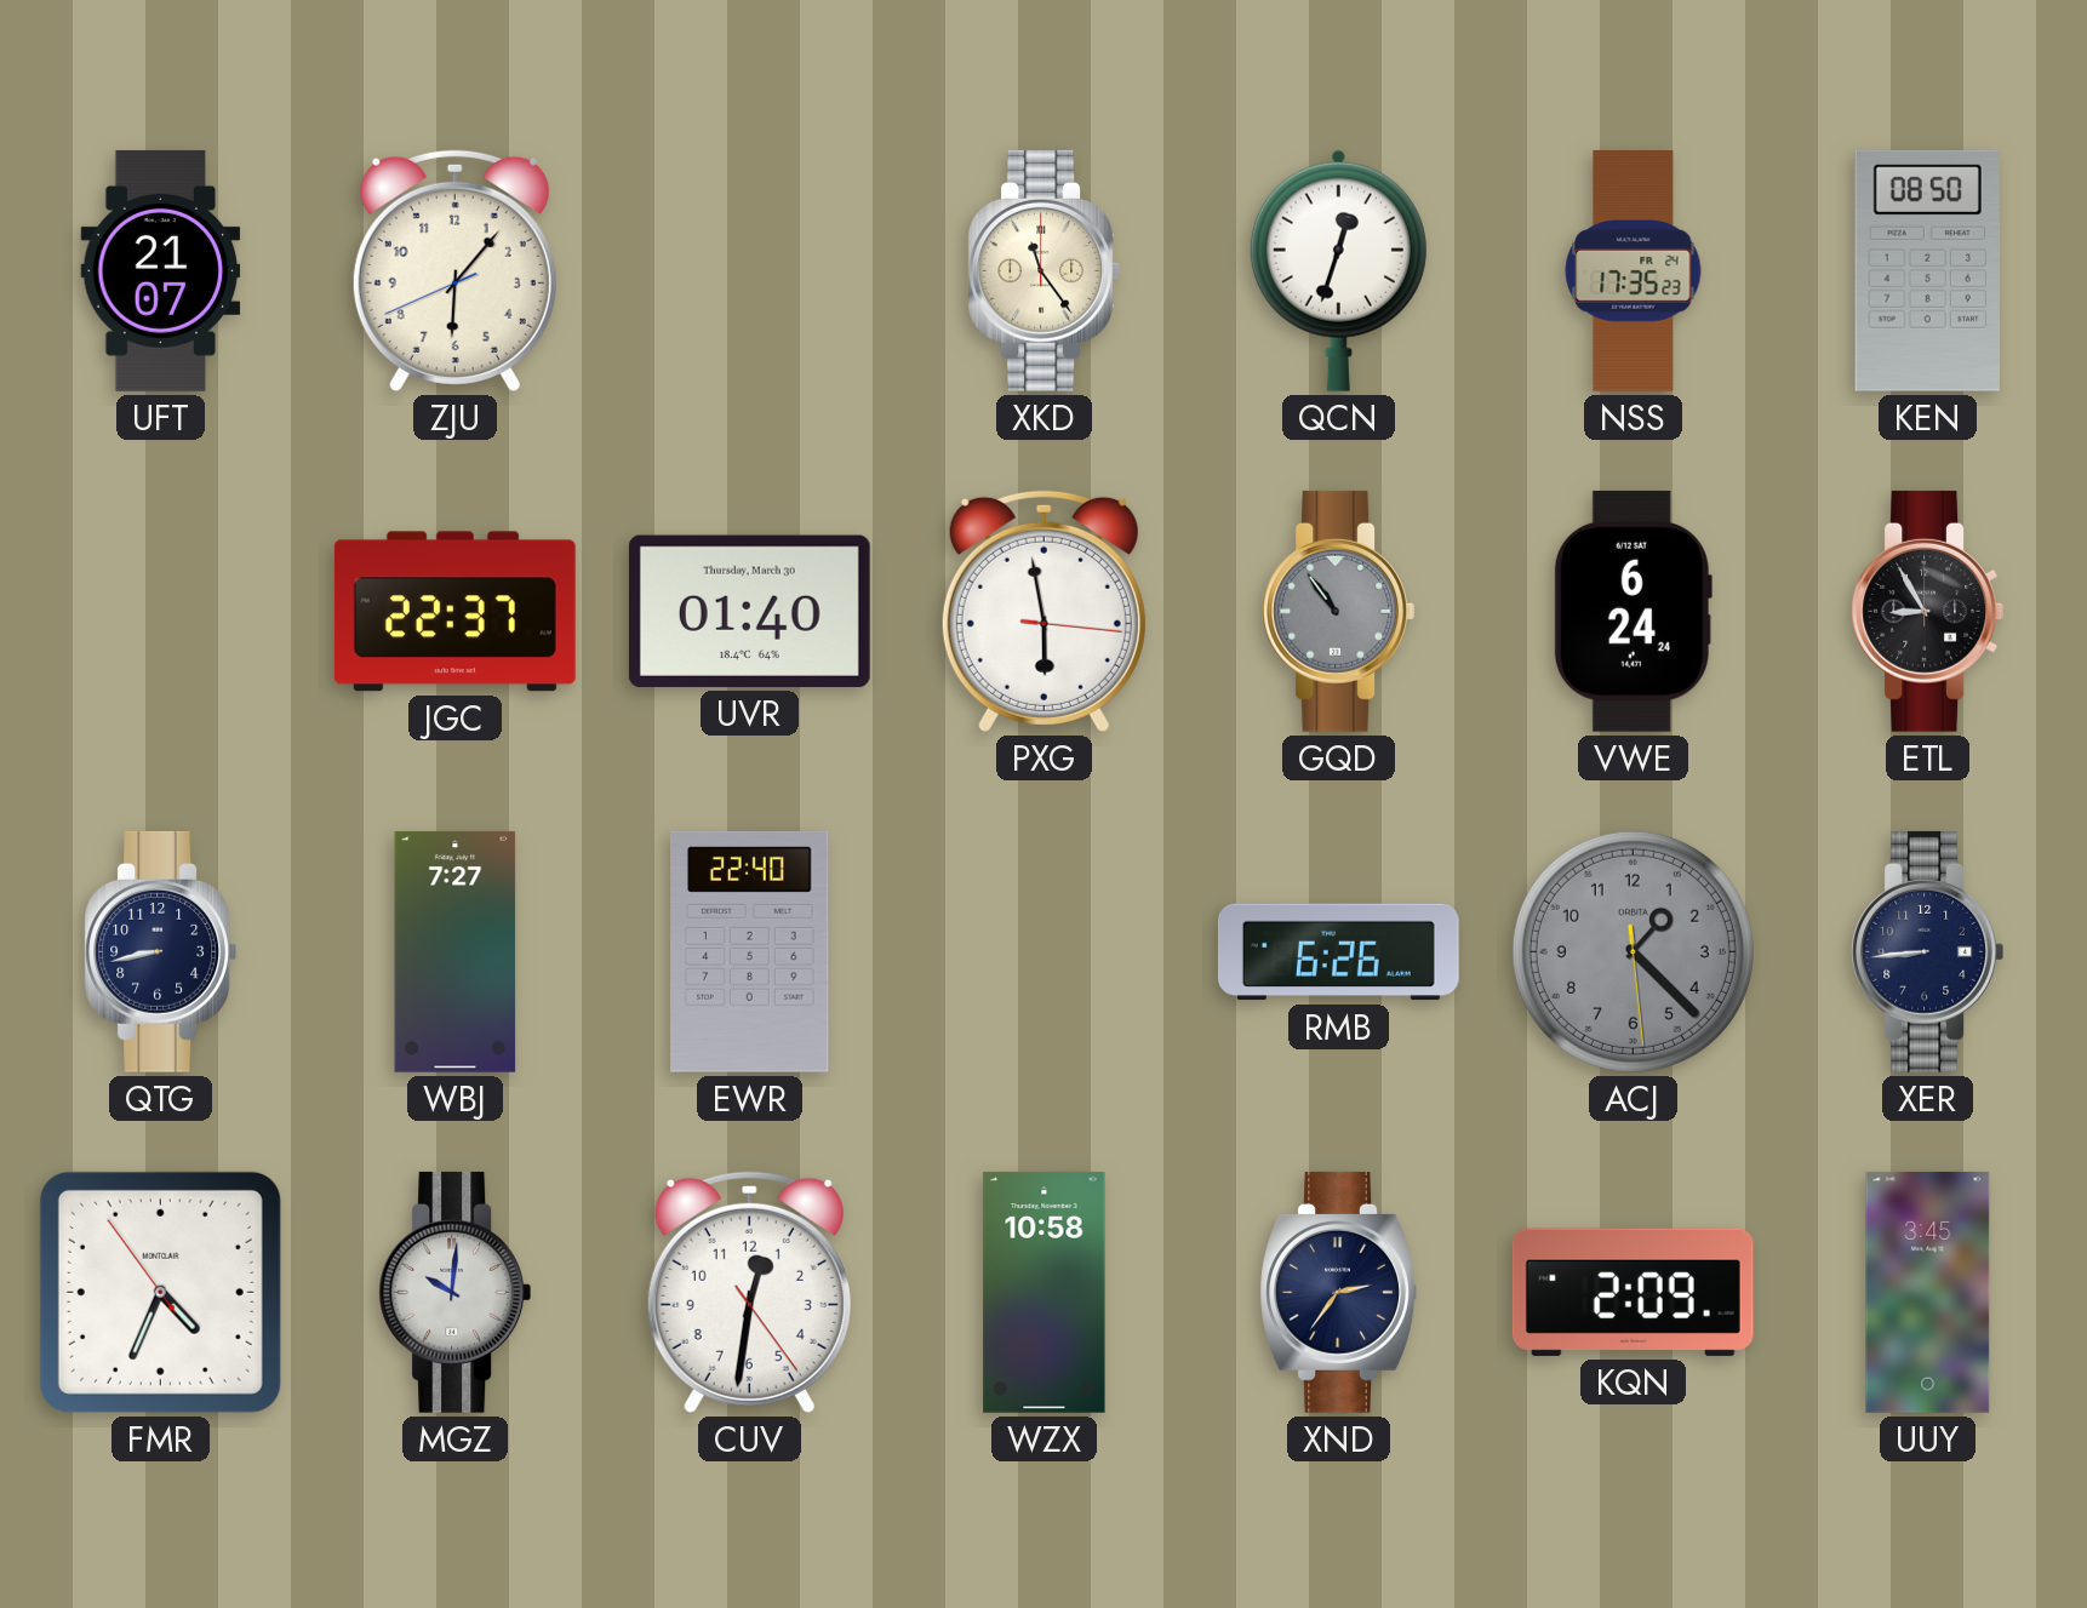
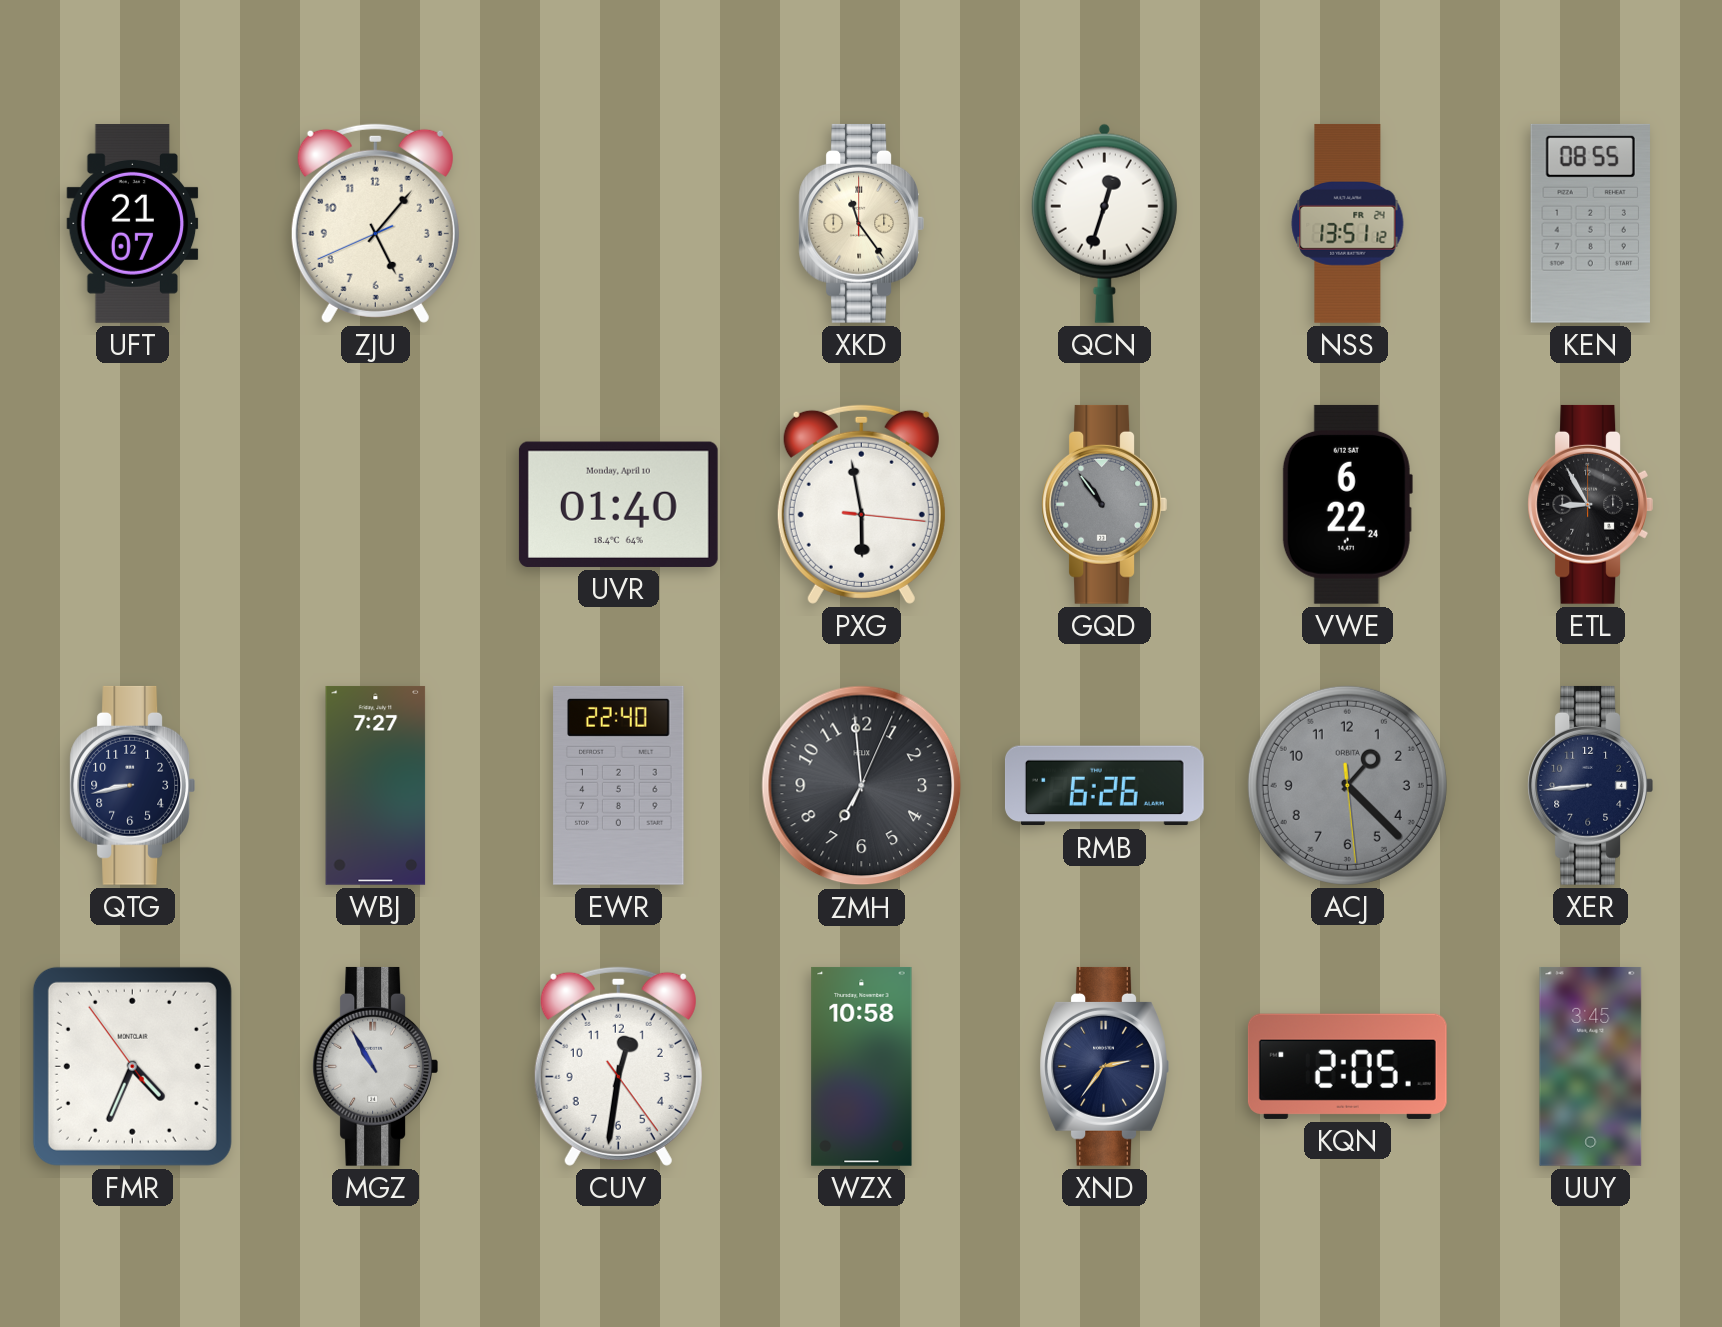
ZJU: 6:06 -> 5:06
NSS: 17:35 -> 13:51
KEN: 08:50 -> 08:55
JGC: 22:37 -> none
UVR date: Thursday, March 30 -> Monday, April 10
VWE: 6:24 -> 6:22
ZMH: none -> 6:59
MGZ: 10:01 -> 10:55
KQN: 2:09 -> 2:05
